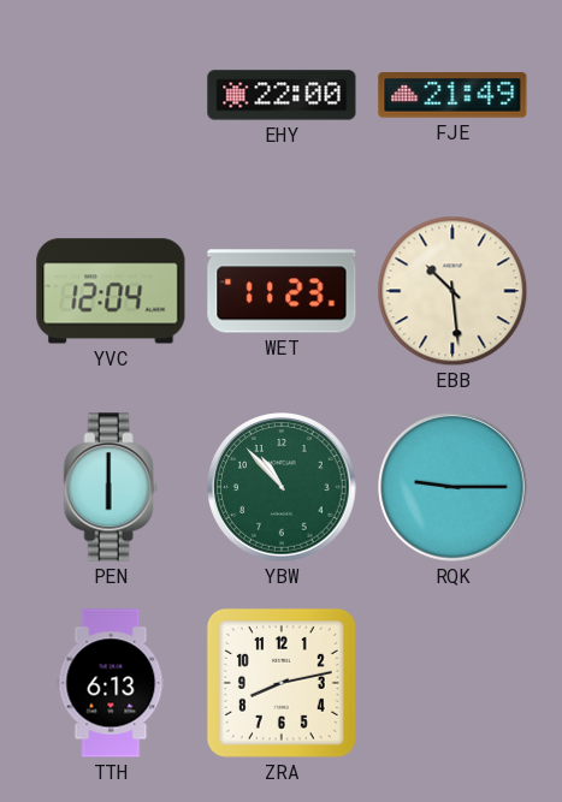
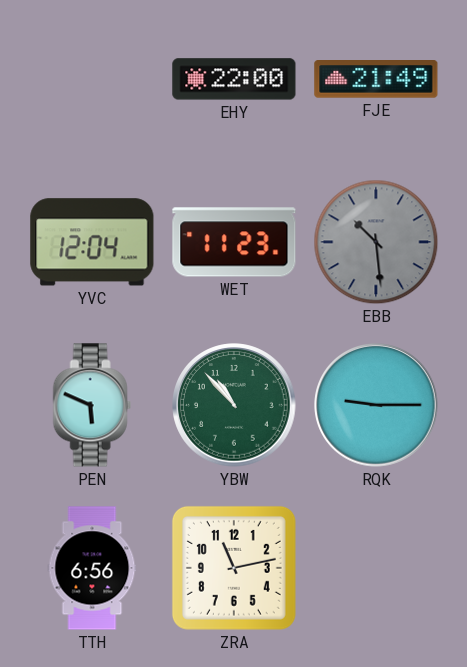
EBB dial: cream -> grey
PEN: 6:00 -> 5:49
TTH: 6:13 -> 6:56
ZRA: 8:13 -> 11:13
